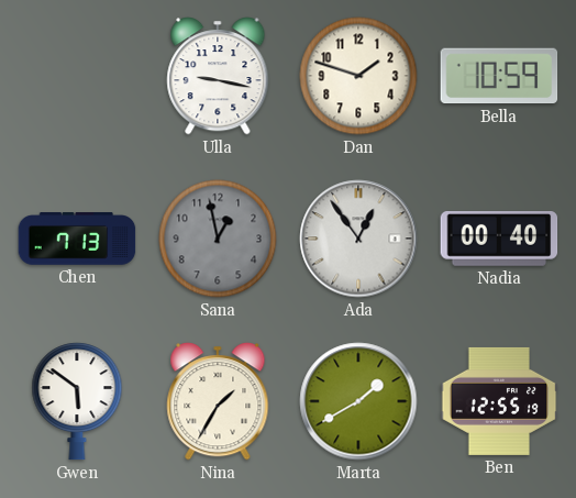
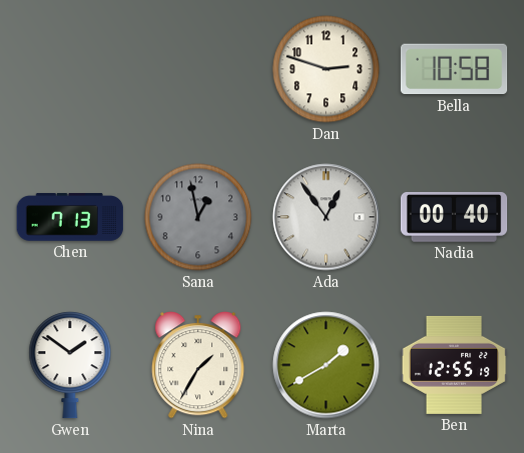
Ulla: 9:17 -> none
Dan: 1:48 -> 2:48
Bella: 10:59 -> 10:58
Gwen: 5:51 -> 1:51
